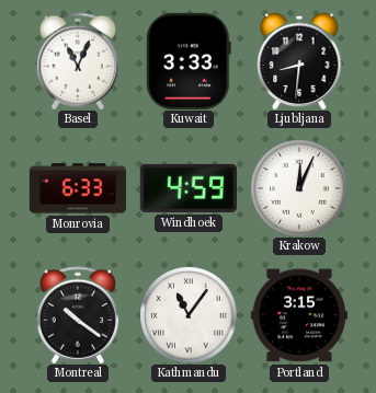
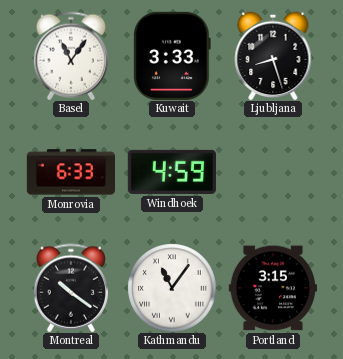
Basel: 11:04 -> 11:06
Ljubljana: 8:31 -> 8:27
Krakow: 12:04 -> none
